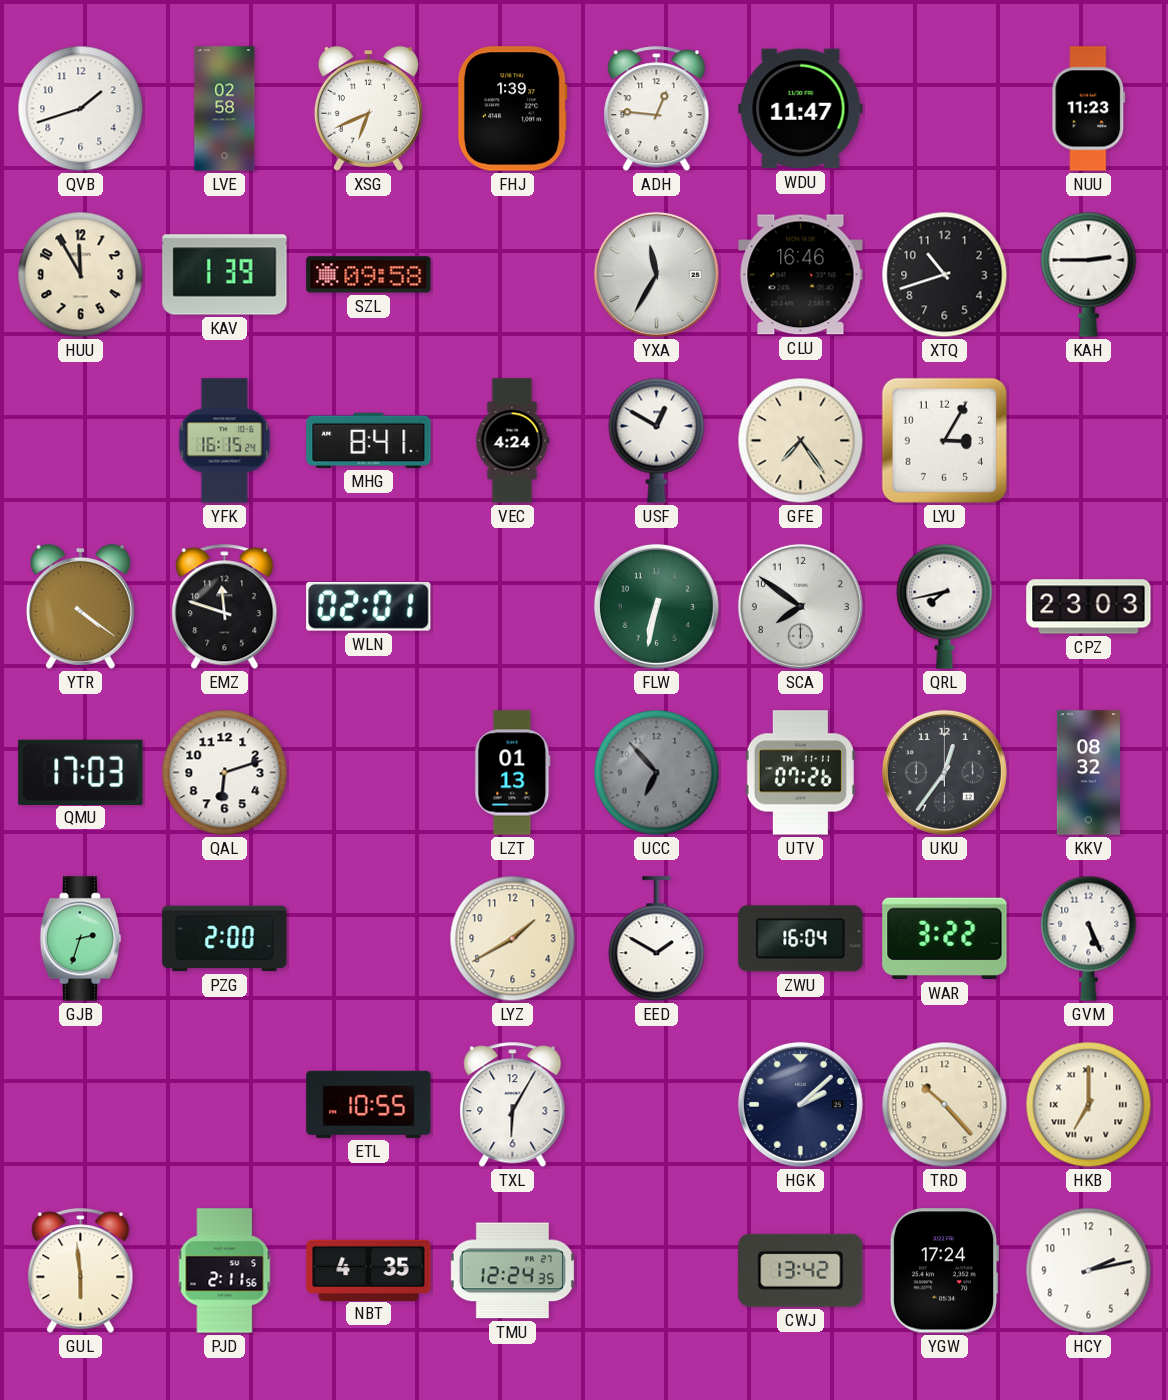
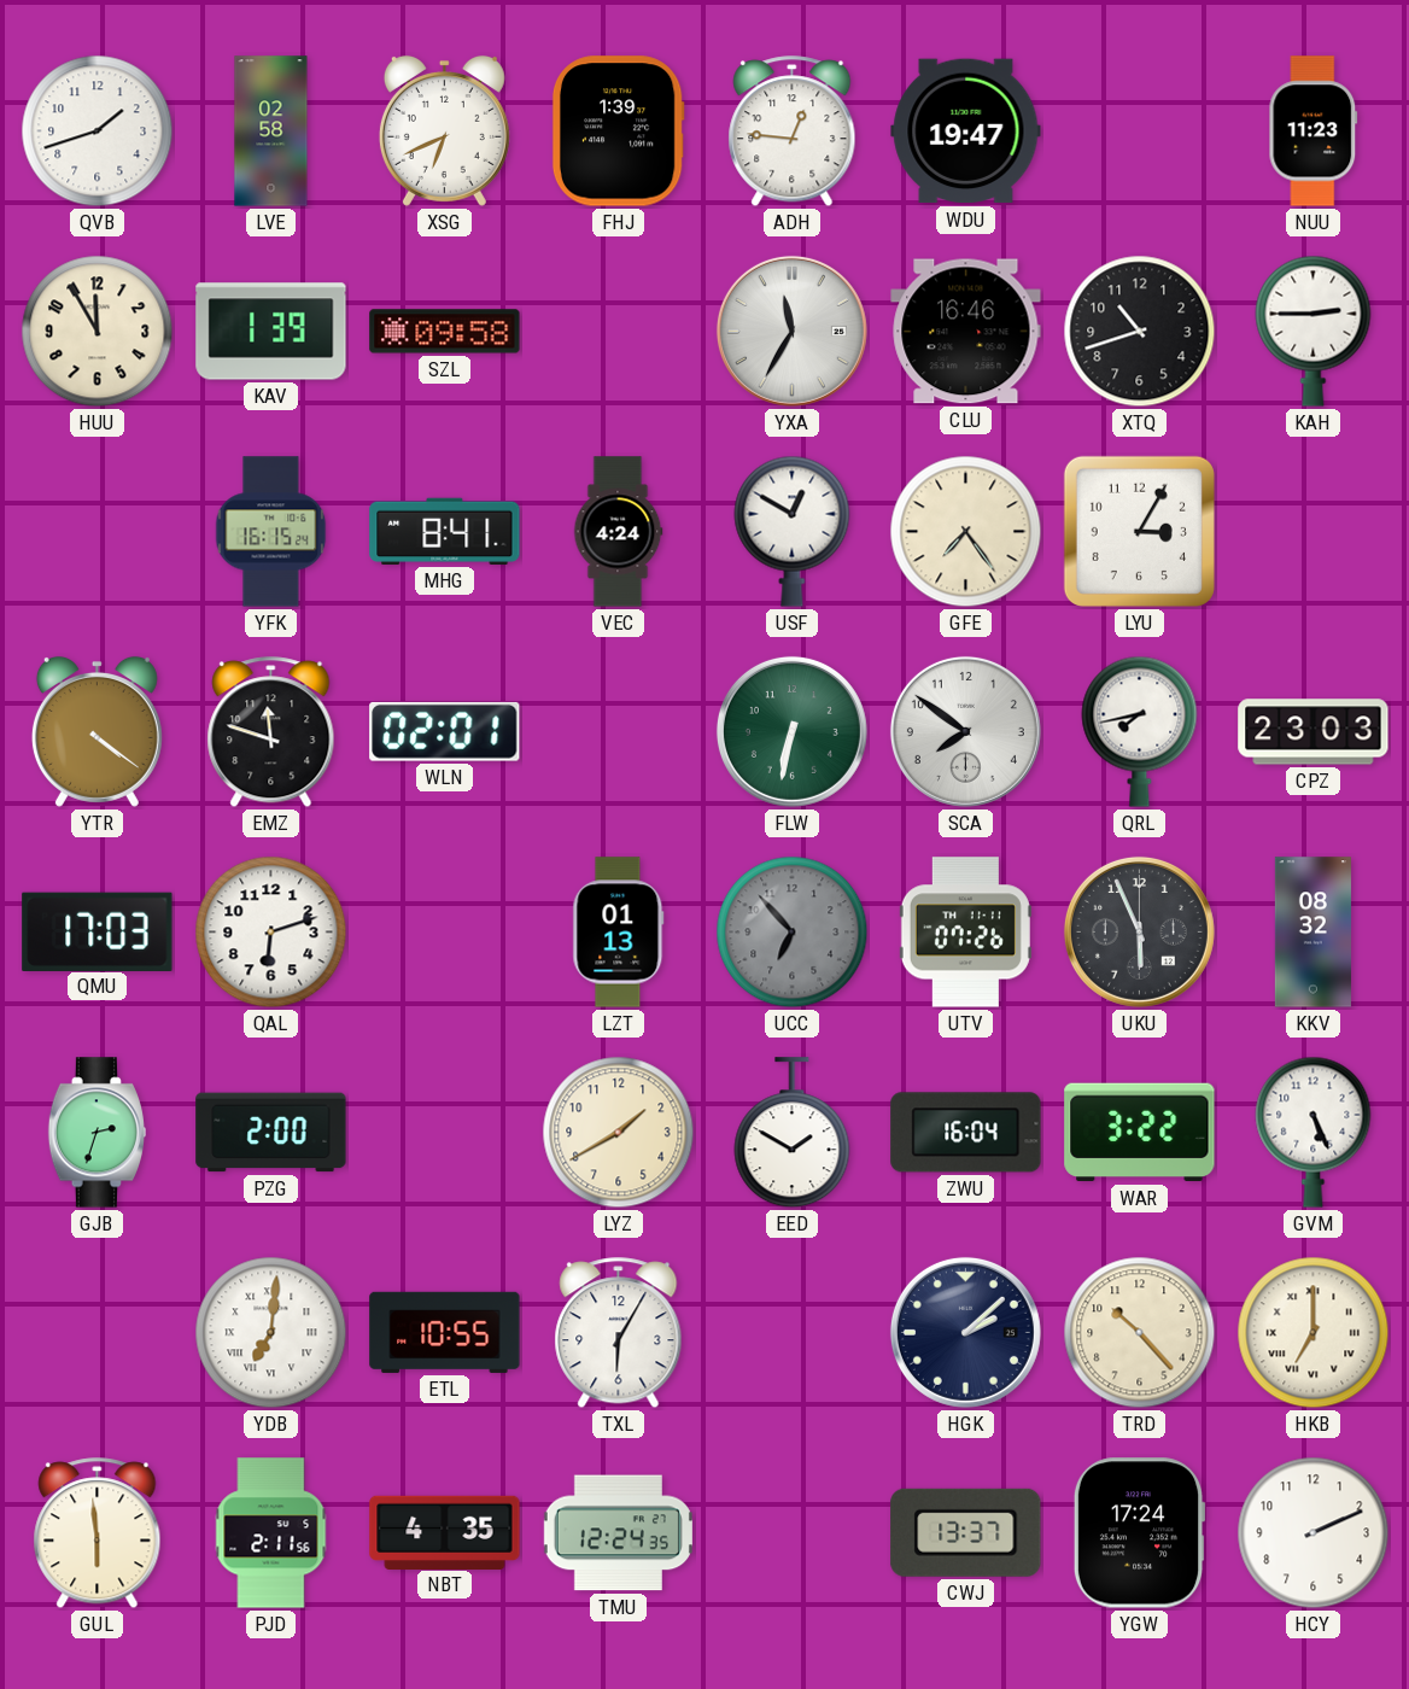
WDU: 11:47 -> 19:47
UKU: 12:36 -> 5:56
YDB: none -> 7:01
CWJ: 13:42 -> 13:37
HCY: 2:13 -> 2:11
